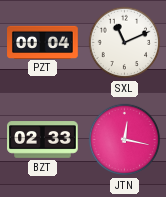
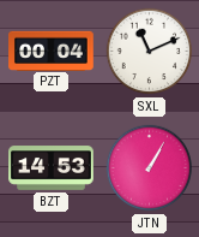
BZT: 02:33 -> 14:53
JTN: 12:17 -> 1:05
